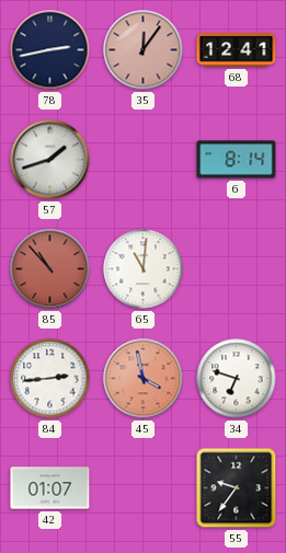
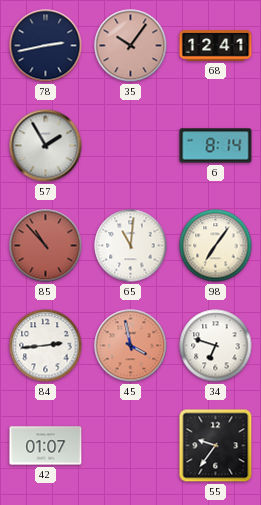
35: 12:06 -> 10:06
57: 1:42 -> 1:55
98: none -> 7:06
